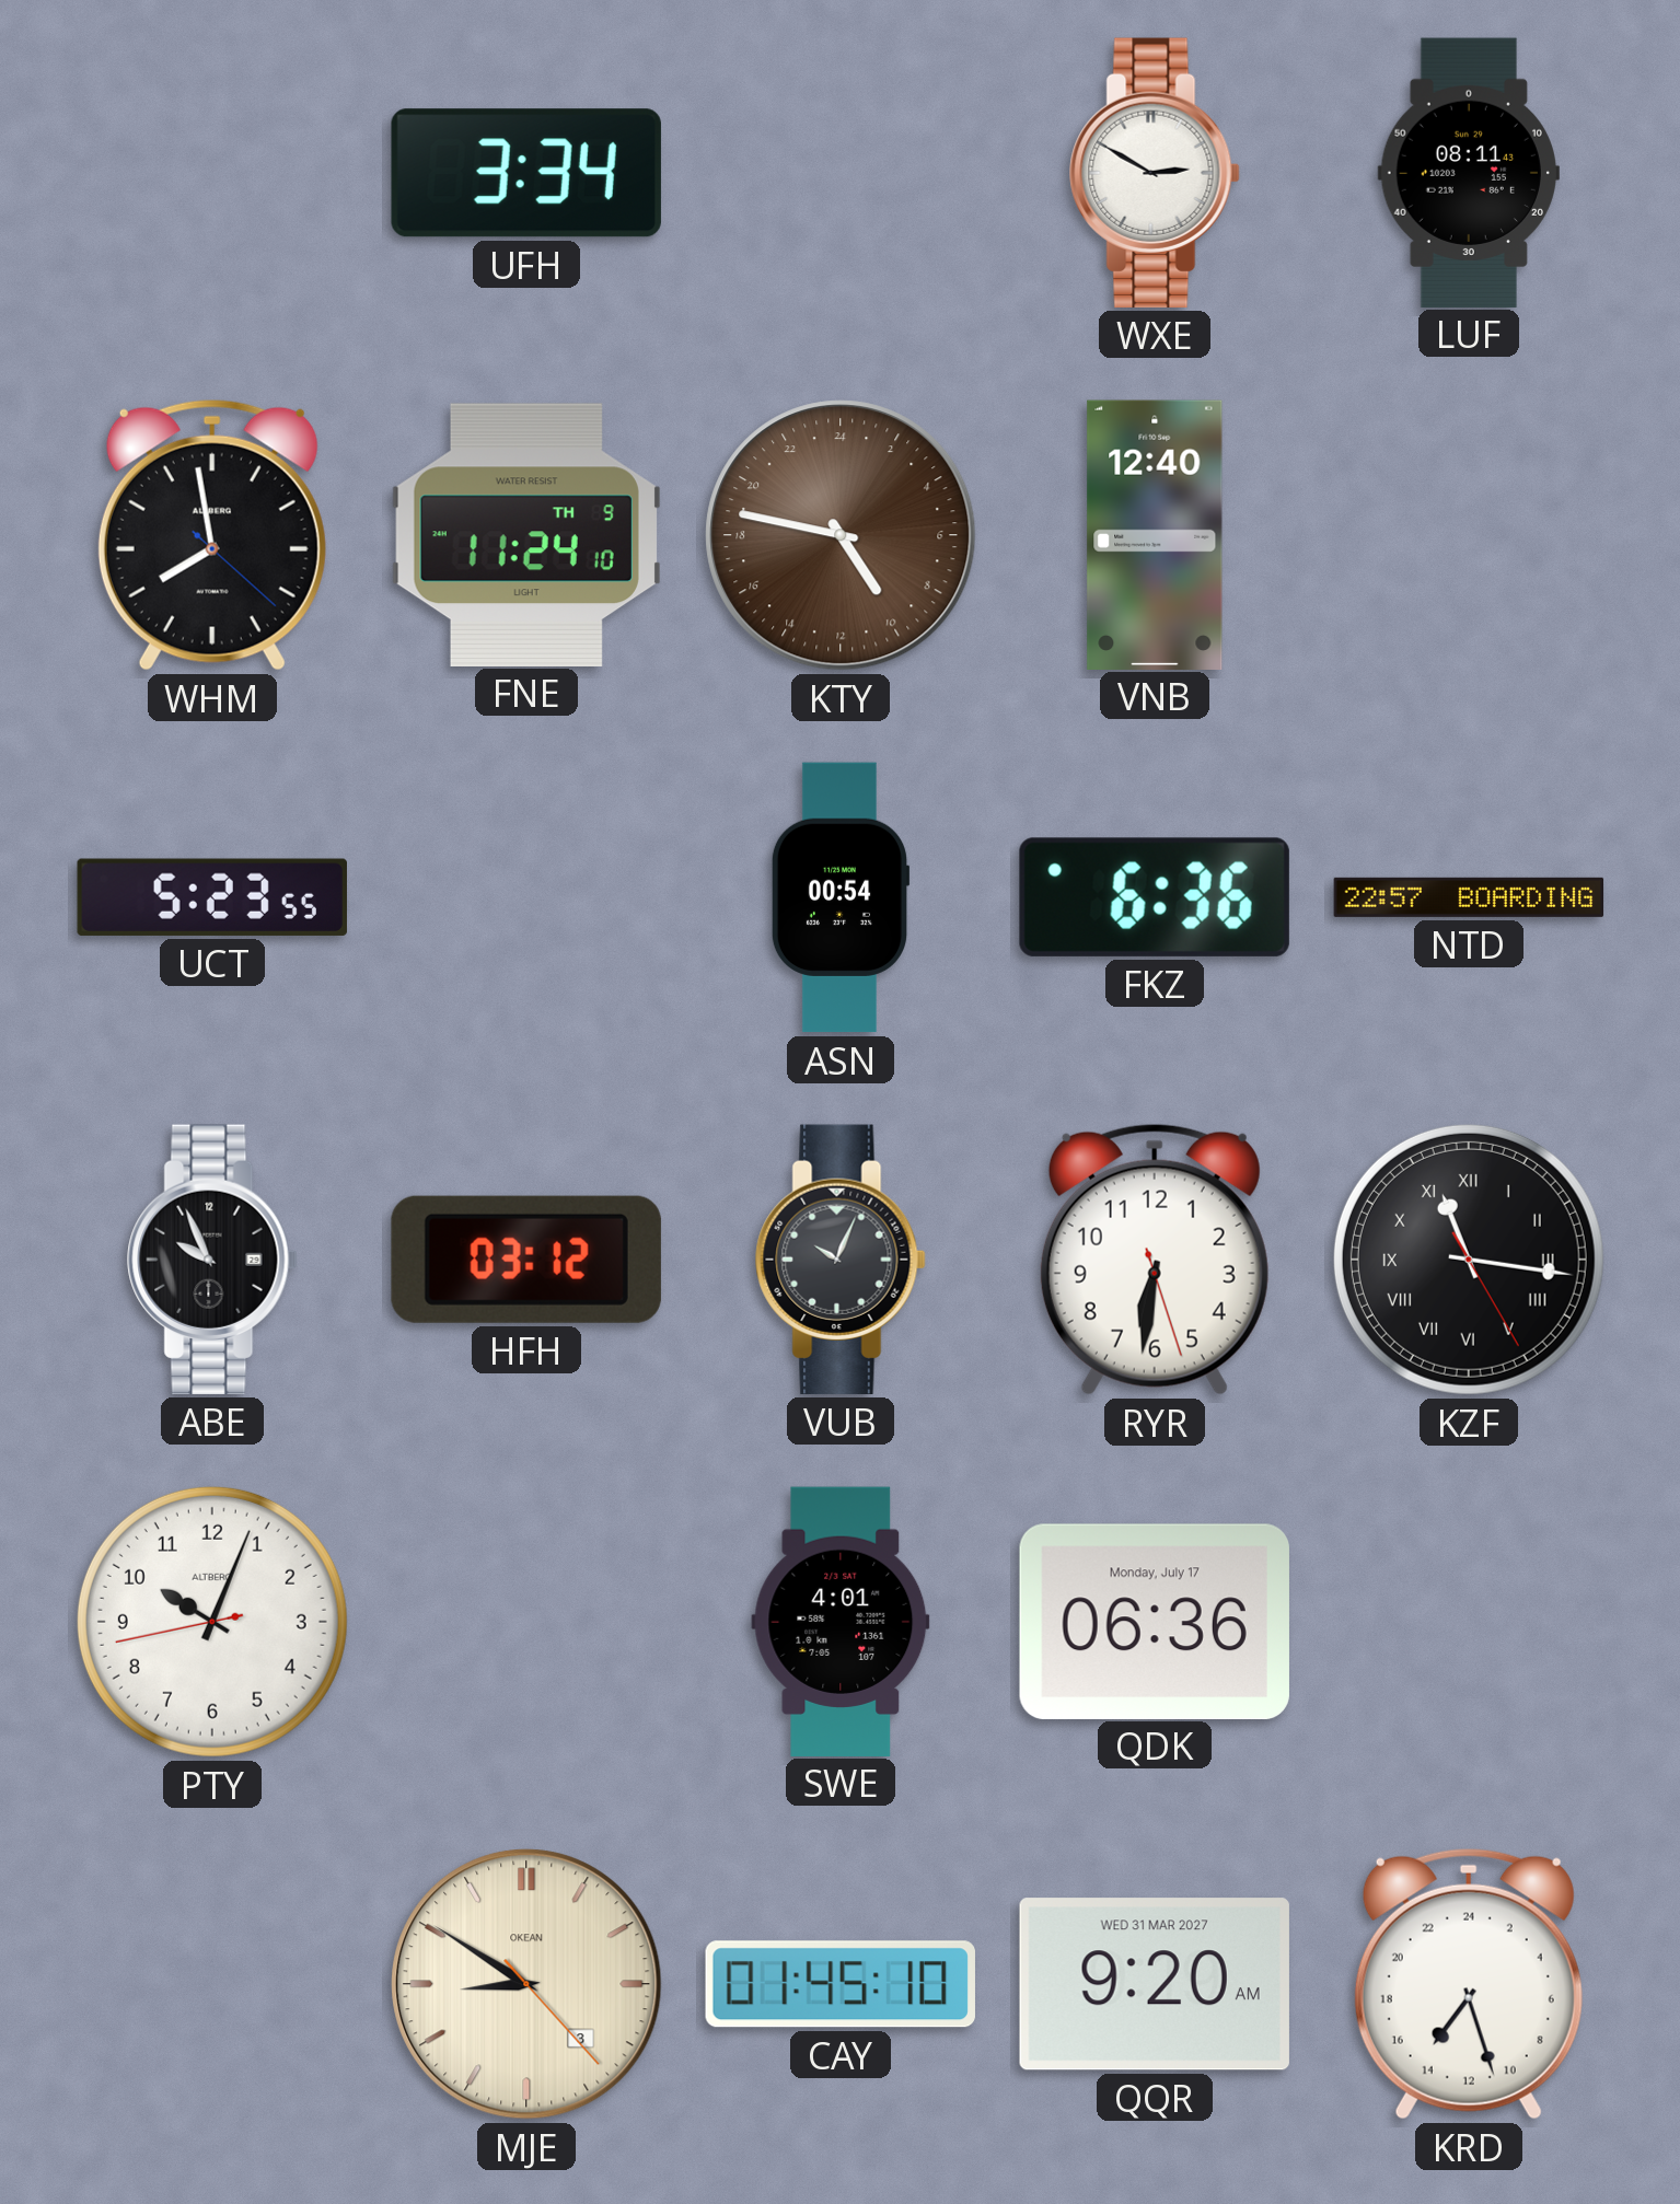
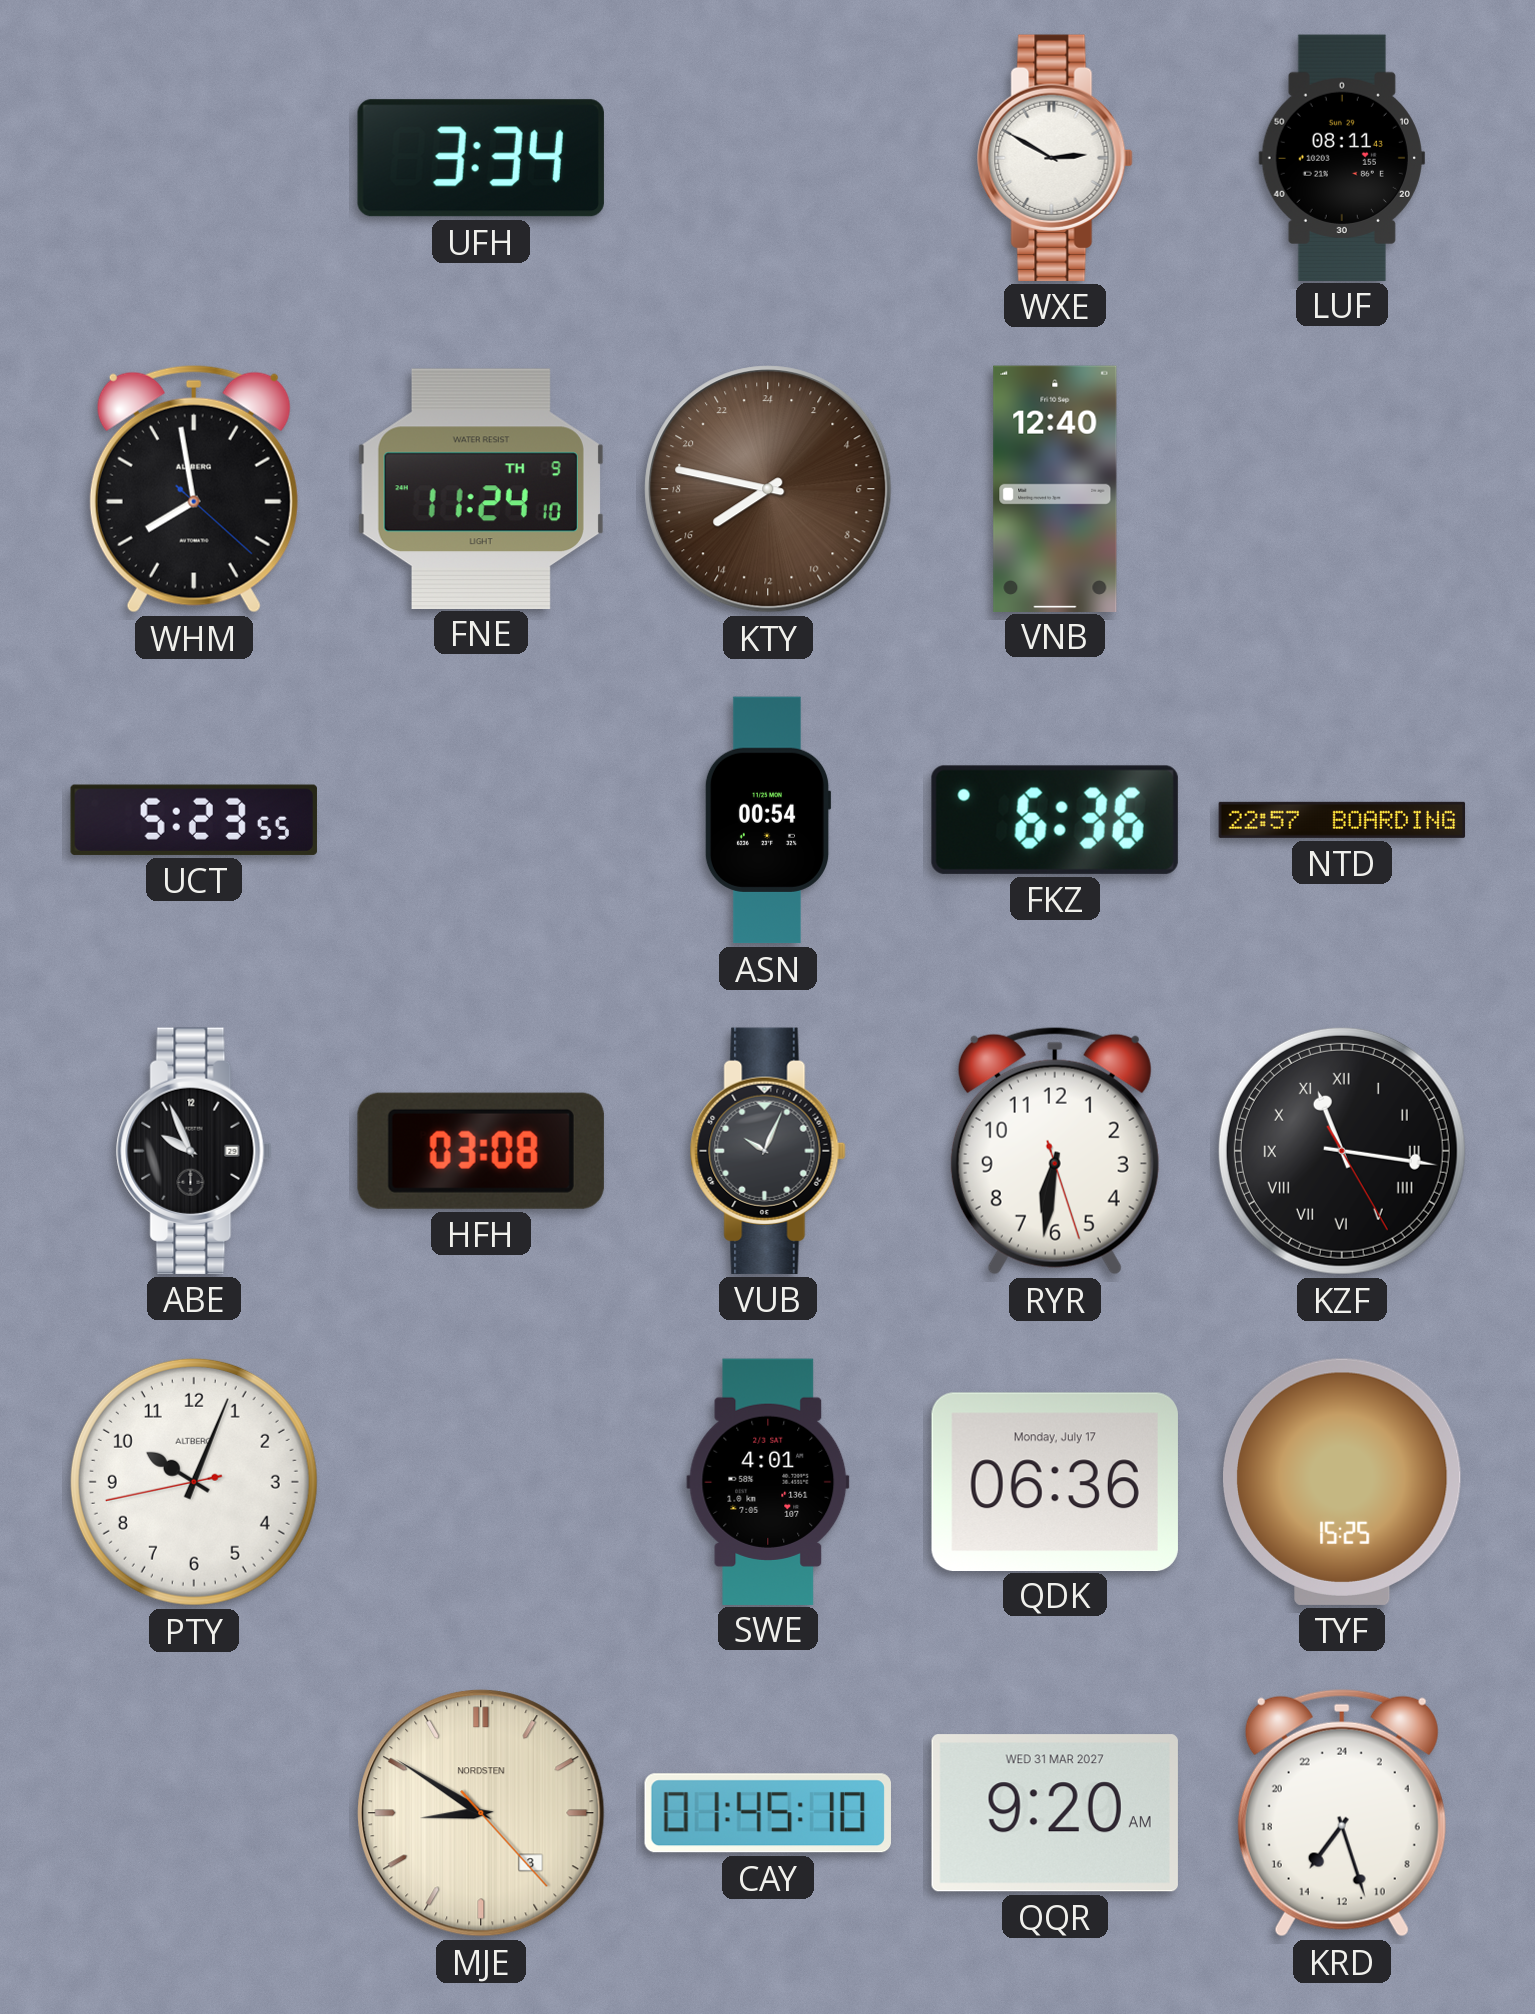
KTY: 9:47 -> 15:47
HFH: 03:12 -> 03:08
TYF: none -> 15:25
MJE brand: OKEAN -> NORDSTEN
